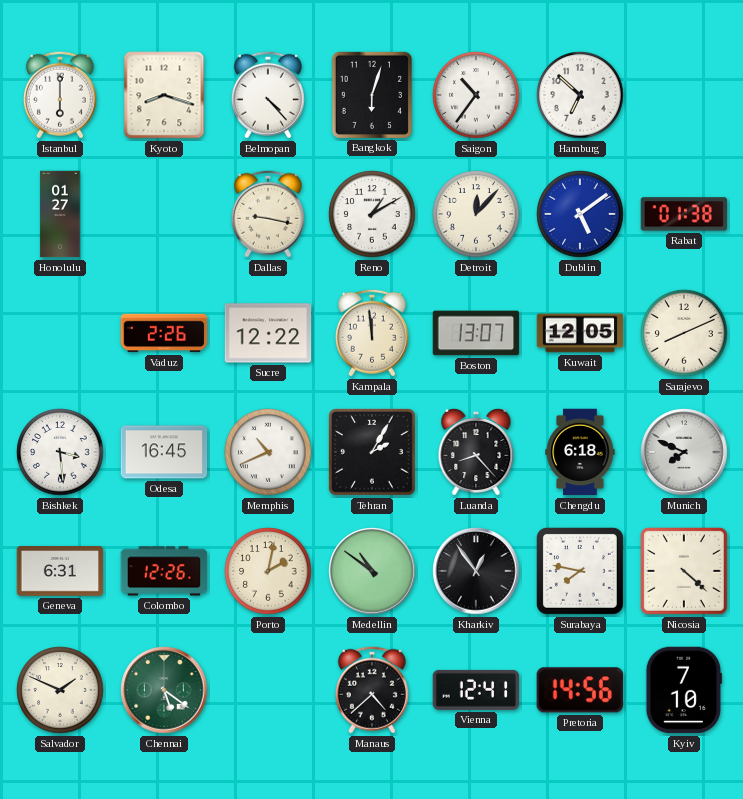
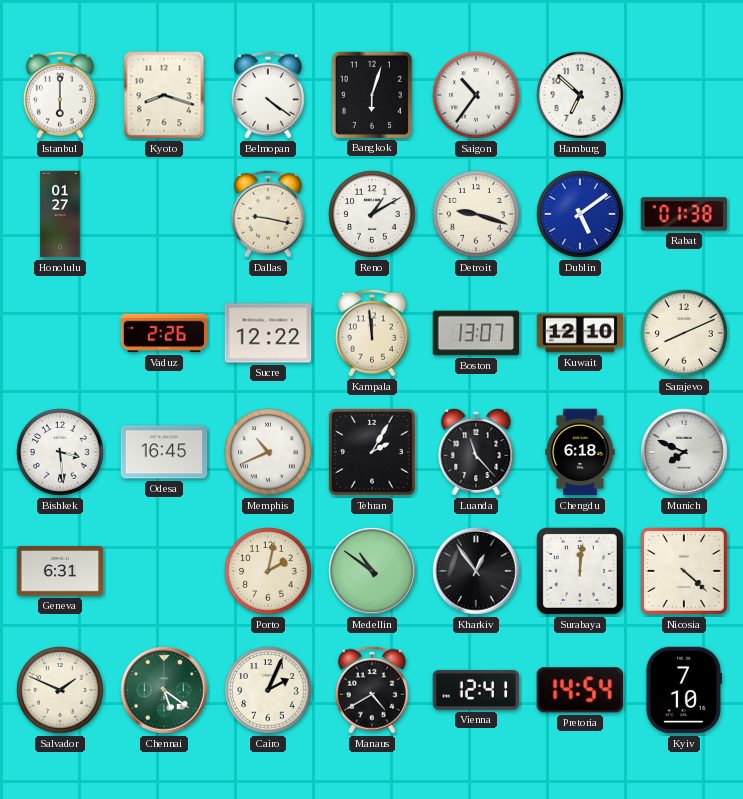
Belmopan: 4:23 -> 4:21
Detroit: 12:07 -> 9:18
Kuwait: 12:05 -> 12:10
Luanda: 8:23 -> 11:23
Colombo: 12:26 -> none
Surabaya: 7:47 -> 12:01
Cairo: none -> 2:04
Manaus: 4:38 -> 4:40
Pretoria: 14:56 -> 14:54
